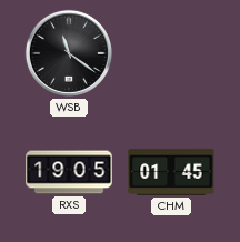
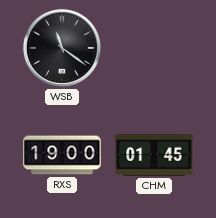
RXS: 19:05 -> 19:00
